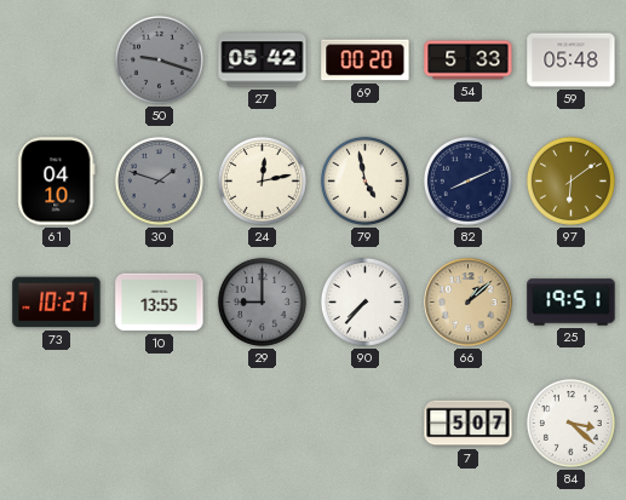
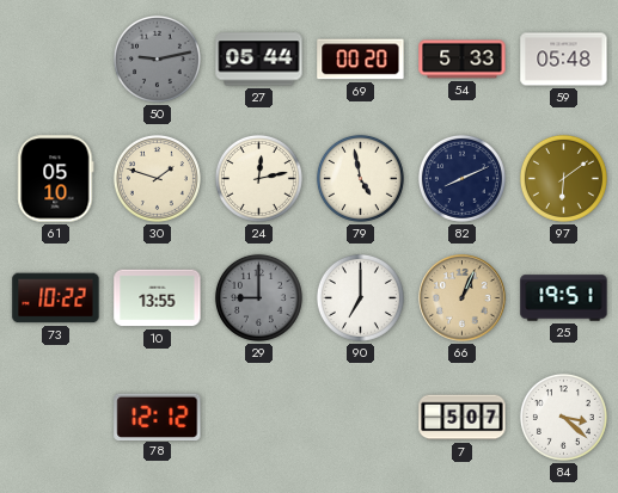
50: 9:18 -> 9:13
27: 05:42 -> 05:44
61: 04:10 -> 05:10
30 dial: grey -> cream
73: 10:27 -> 10:22
90: 7:37 -> 7:00
66: 1:08 -> 1:04
78: none -> 12:12
